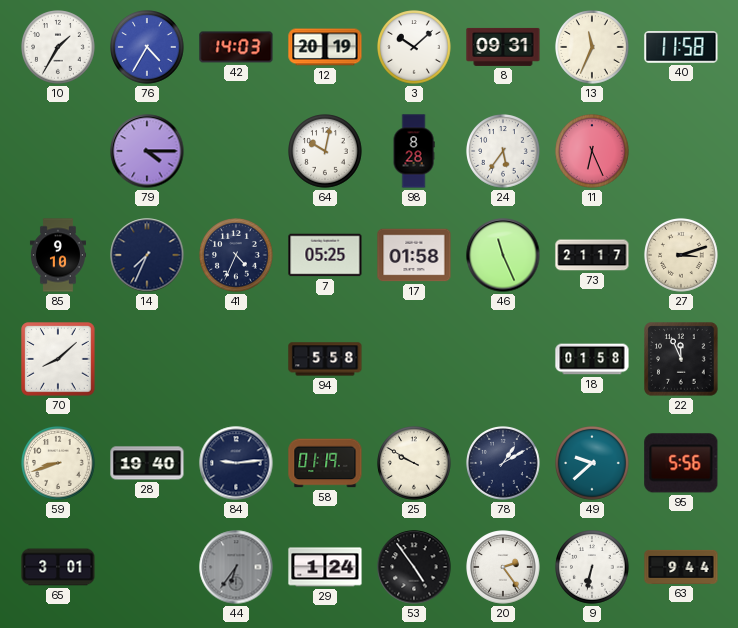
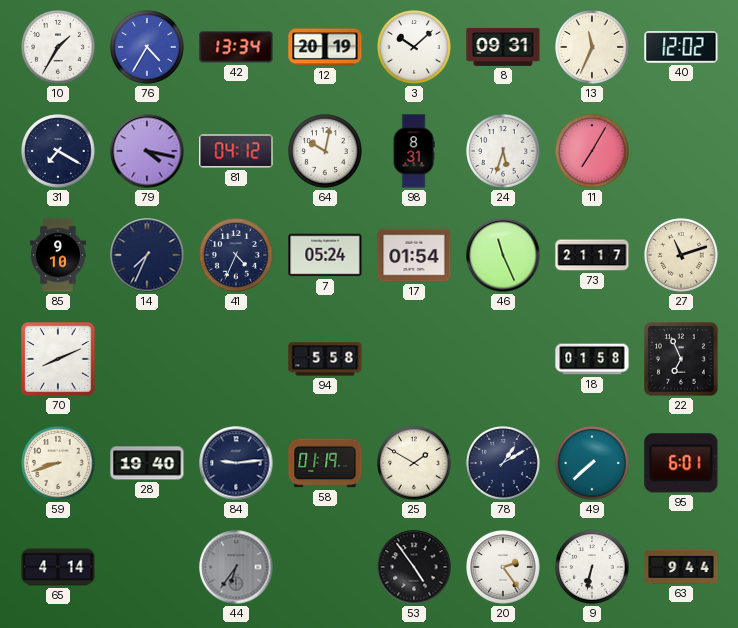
42: 14:03 -> 13:34
40: 11:58 -> 12:02
31: none -> 7:20
79: 4:15 -> 4:17
81: none -> 04:12
98: 8:28 -> 8:31
24: 5:36 -> 5:33
11: 6:26 -> 7:05
7: 05:25 -> 05:24
17: 01:58 -> 01:54
27: 3:12 -> 11:12
70: 8:08 -> 8:11
22: 11:56 -> 6:56
25: 9:50 -> 1:50
49: 9:38 -> 7:38
95: 5:56 -> 6:01
65: 3:01 -> 4:14
29: 1:24 -> none
